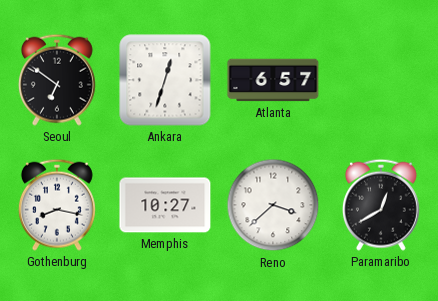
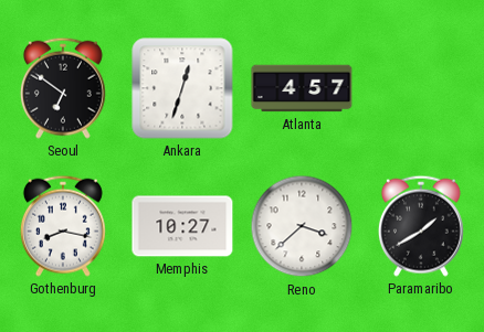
Atlanta: 6:57 -> 4:57
Paramaribo: 12:40 -> 1:40
